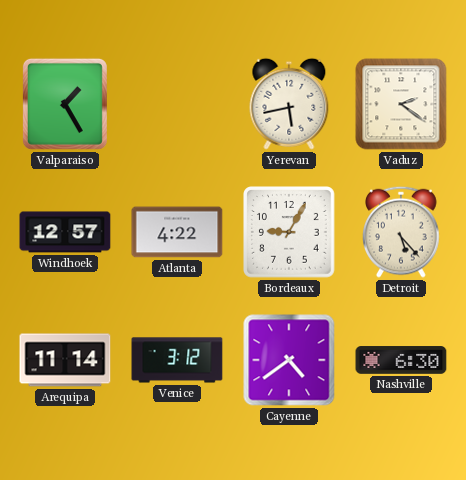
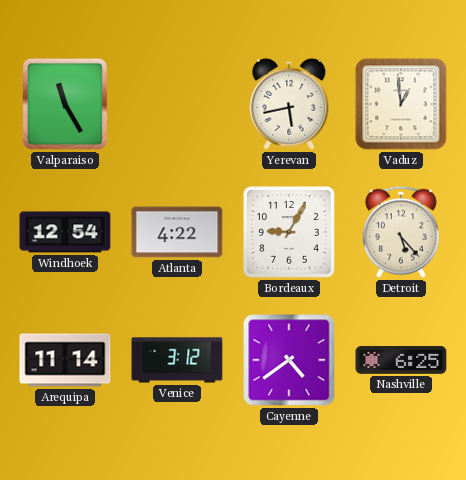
Valparaiso: 1:25 -> 11:25
Vaduz: 2:21 -> 12:59
Windhoek: 12:57 -> 12:54
Nashville: 6:30 -> 6:25
